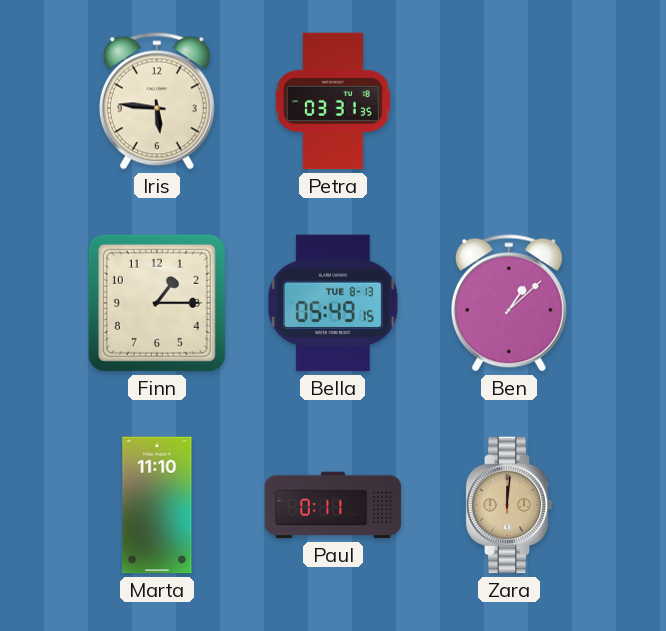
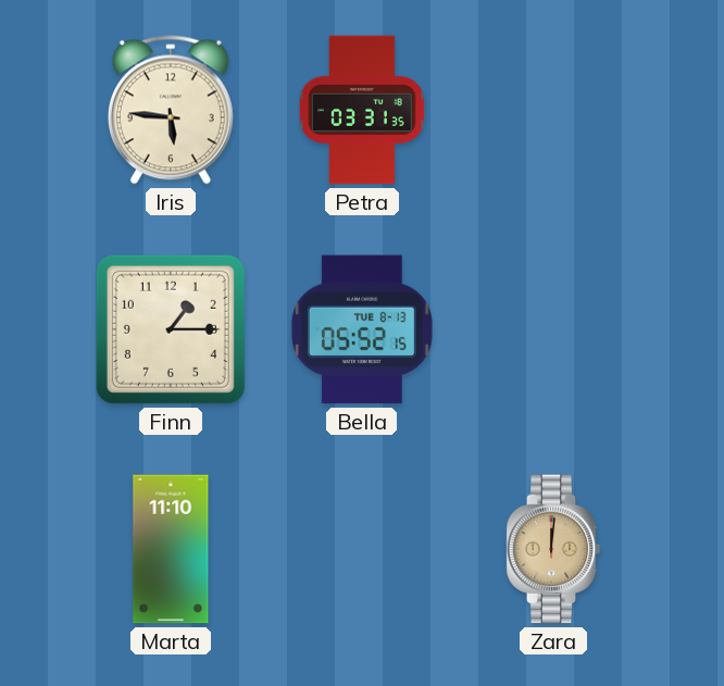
Bella: 05:49 -> 05:52
Ben: 1:08 -> none
Paul: 0:11 -> none
